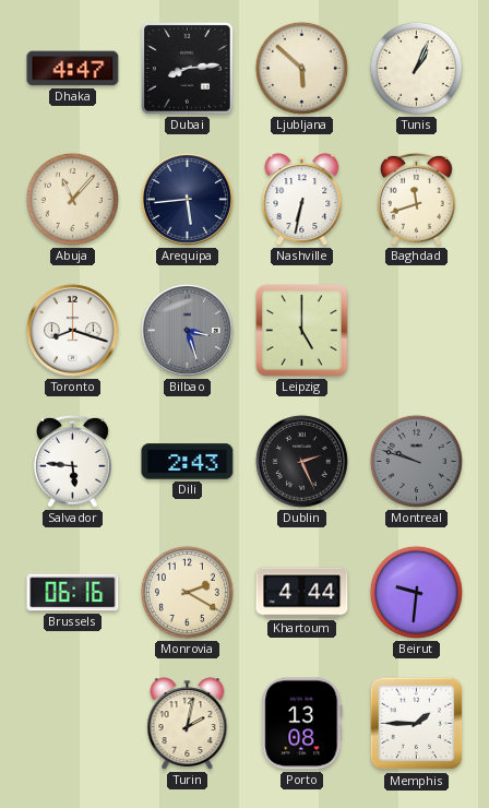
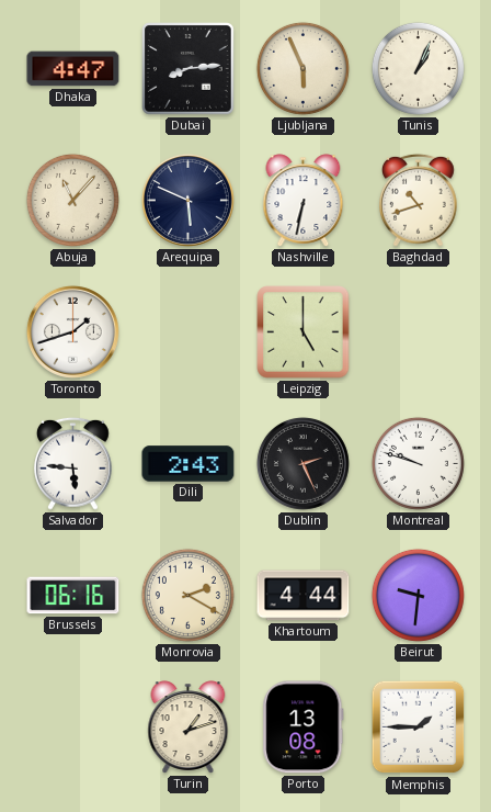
Ljubljana: 5:52 -> 5:56
Arequipa: 5:44 -> 5:49
Baghdad: 11:42 -> 10:42
Toronto: 8:18 -> 1:42
Bilbao: 3:27 -> none
Montreal dial: grey -> white
Turin: 2:02 -> 1:12
